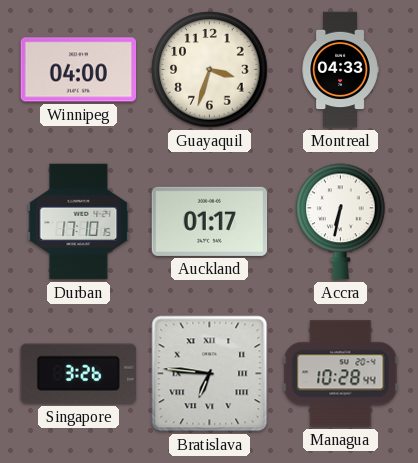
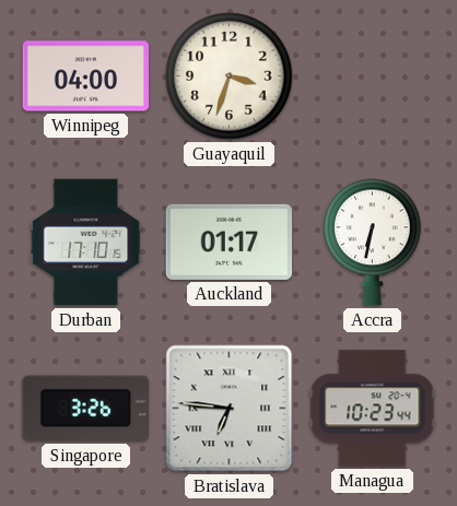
Montreal: 04:33 -> none
Managua: 10:28 -> 10:23
